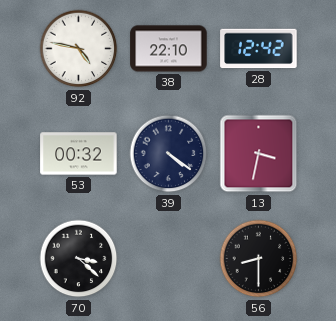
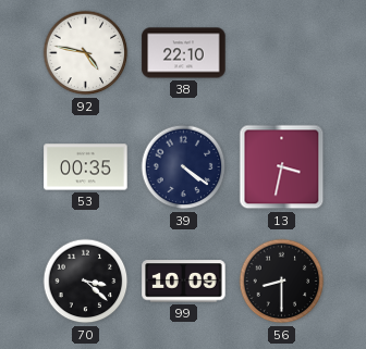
28: 12:42 -> none
53: 00:32 -> 00:35
99: none -> 10:09
